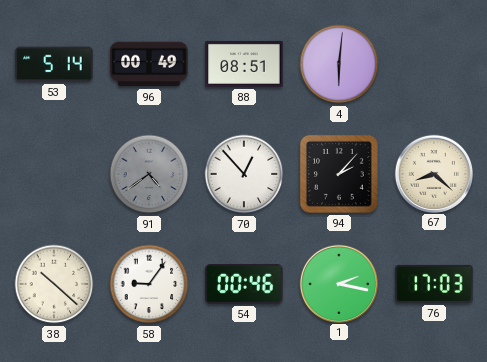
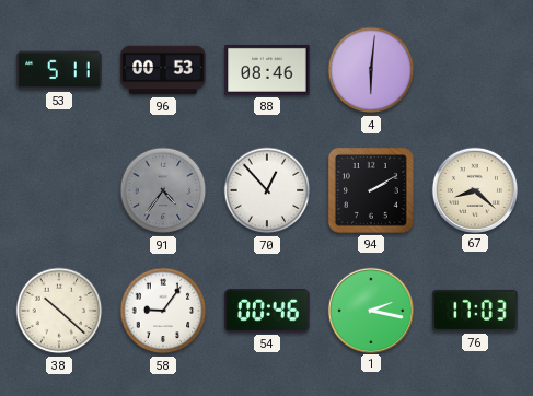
53: 5:14 -> 5:11
96: 00:49 -> 00:53
88: 08:51 -> 08:46
91: 4:39 -> 4:36
94: 2:07 -> 2:10
